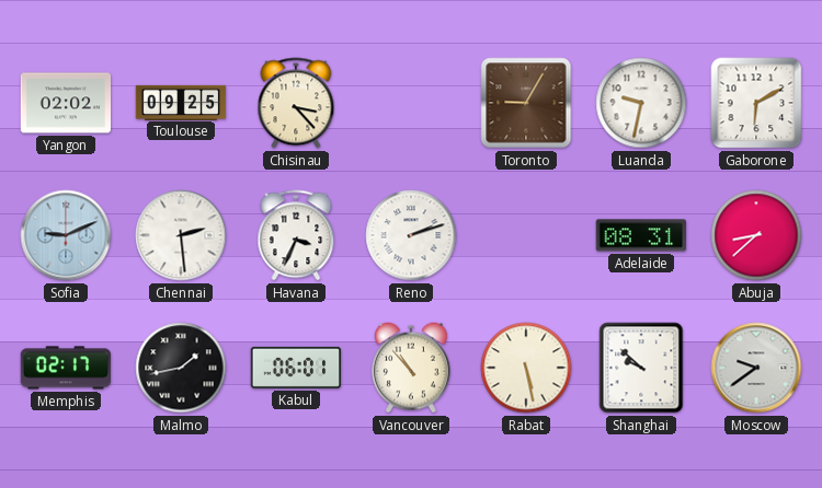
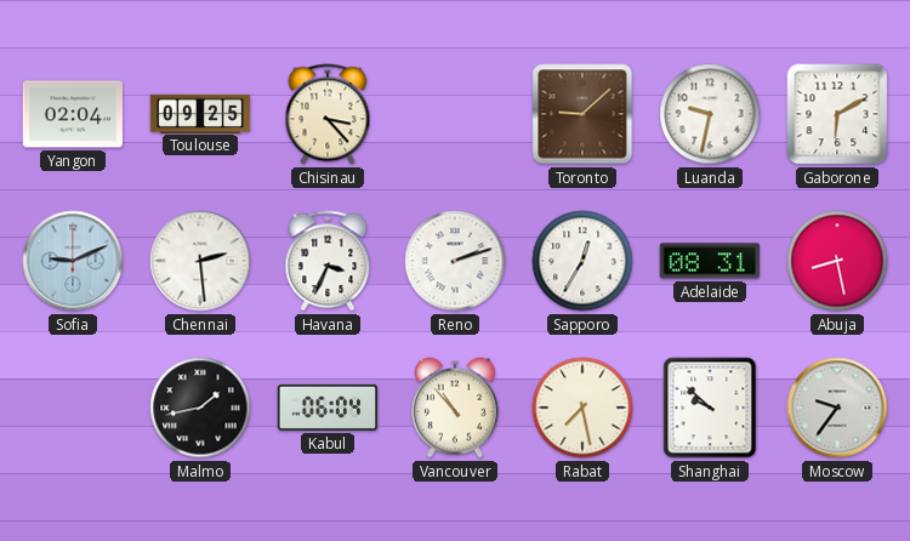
Yangon: 02:02 -> 02:04
Toronto: 9:05 -> 9:08
Sapporo: none -> 12:35
Abuja: 8:38 -> 8:28
Memphis: 02:17 -> none
Kabul: 06:01 -> 06:04
Rabat: 5:28 -> 7:28
Moscow: 9:39 -> 9:36
